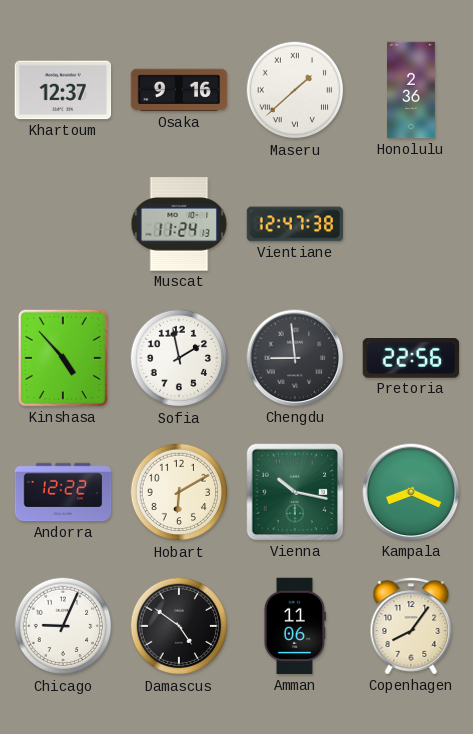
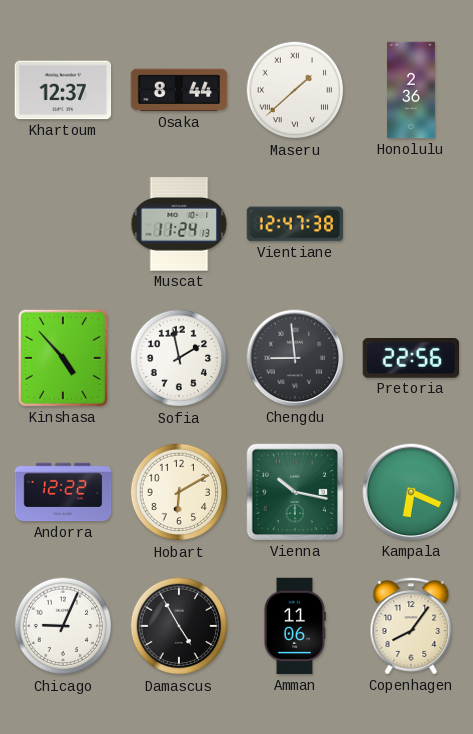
Osaka: 9:16 -> 8:44
Kampala: 8:19 -> 6:19
Damascus: 4:51 -> 4:55
